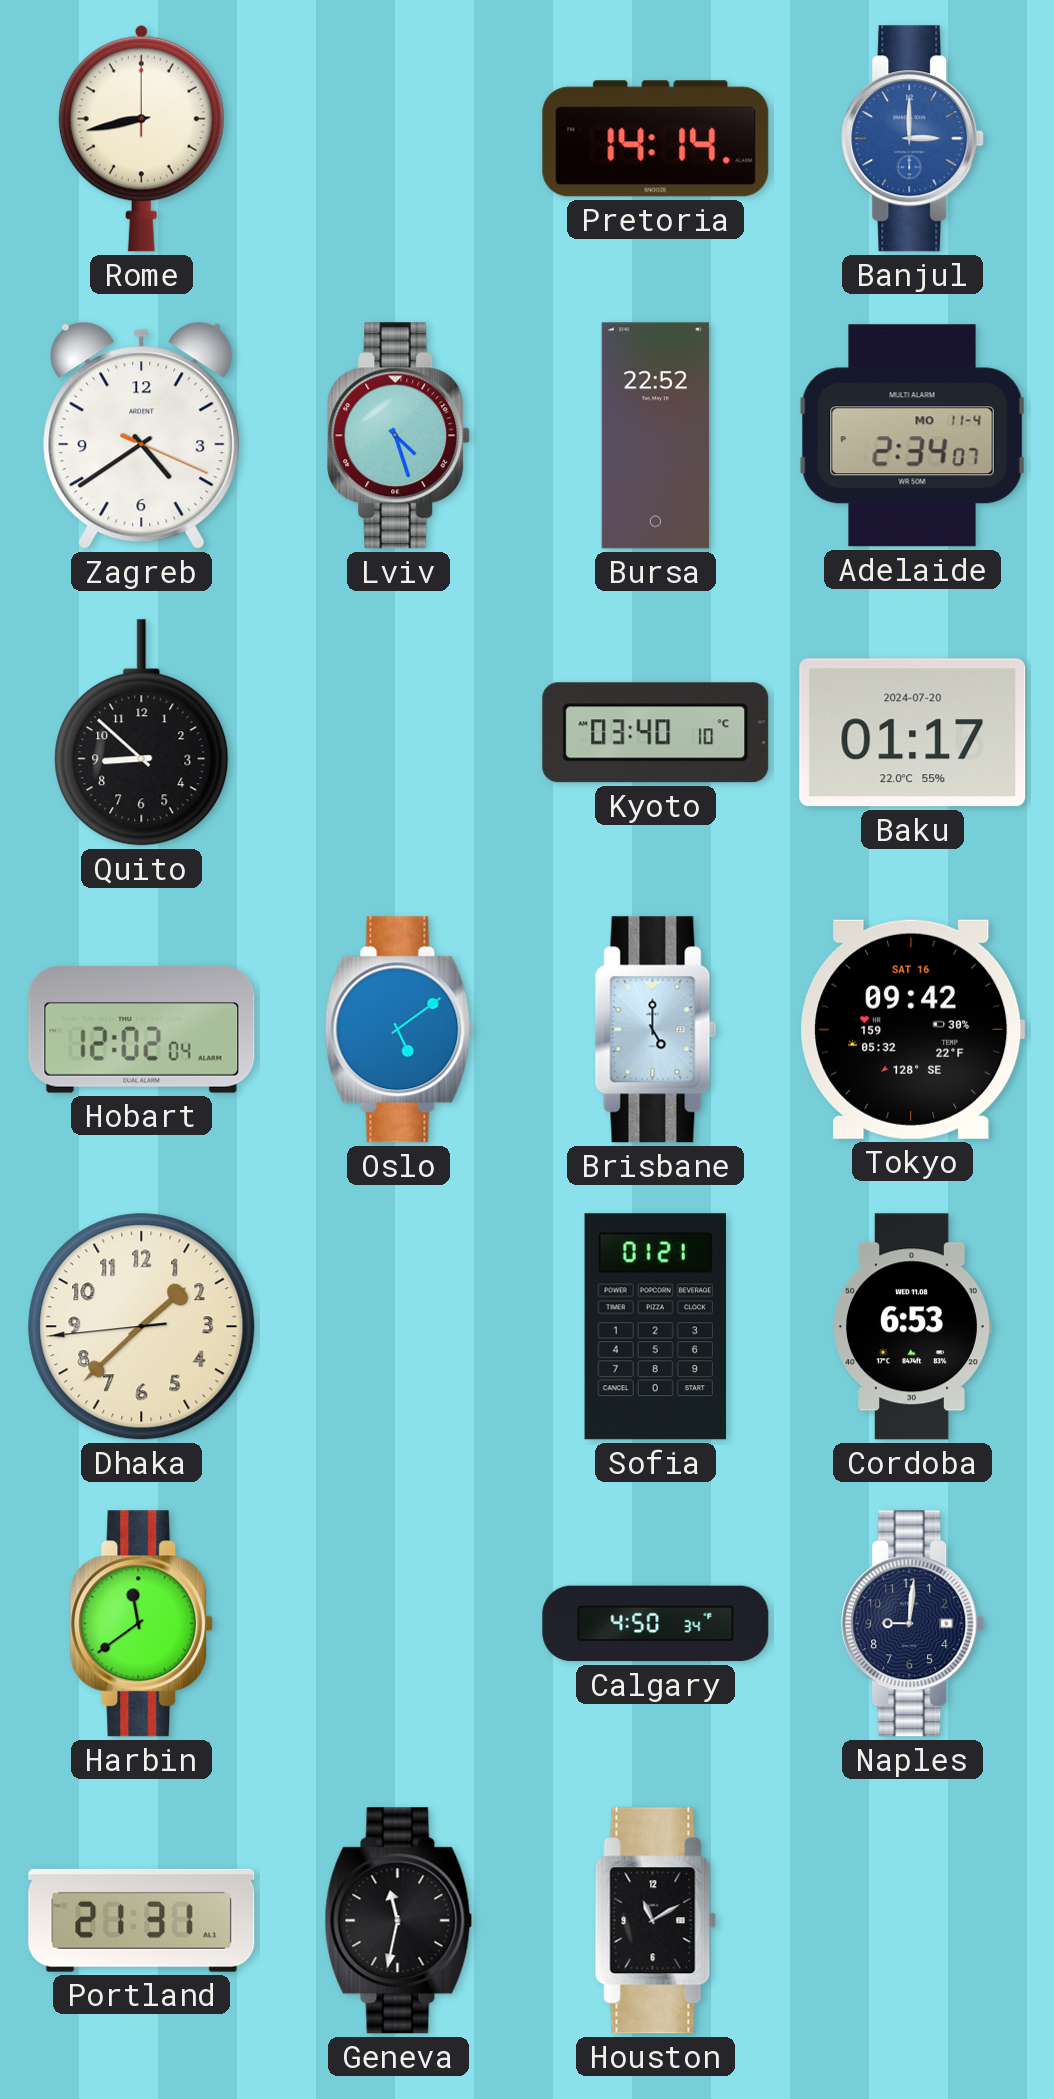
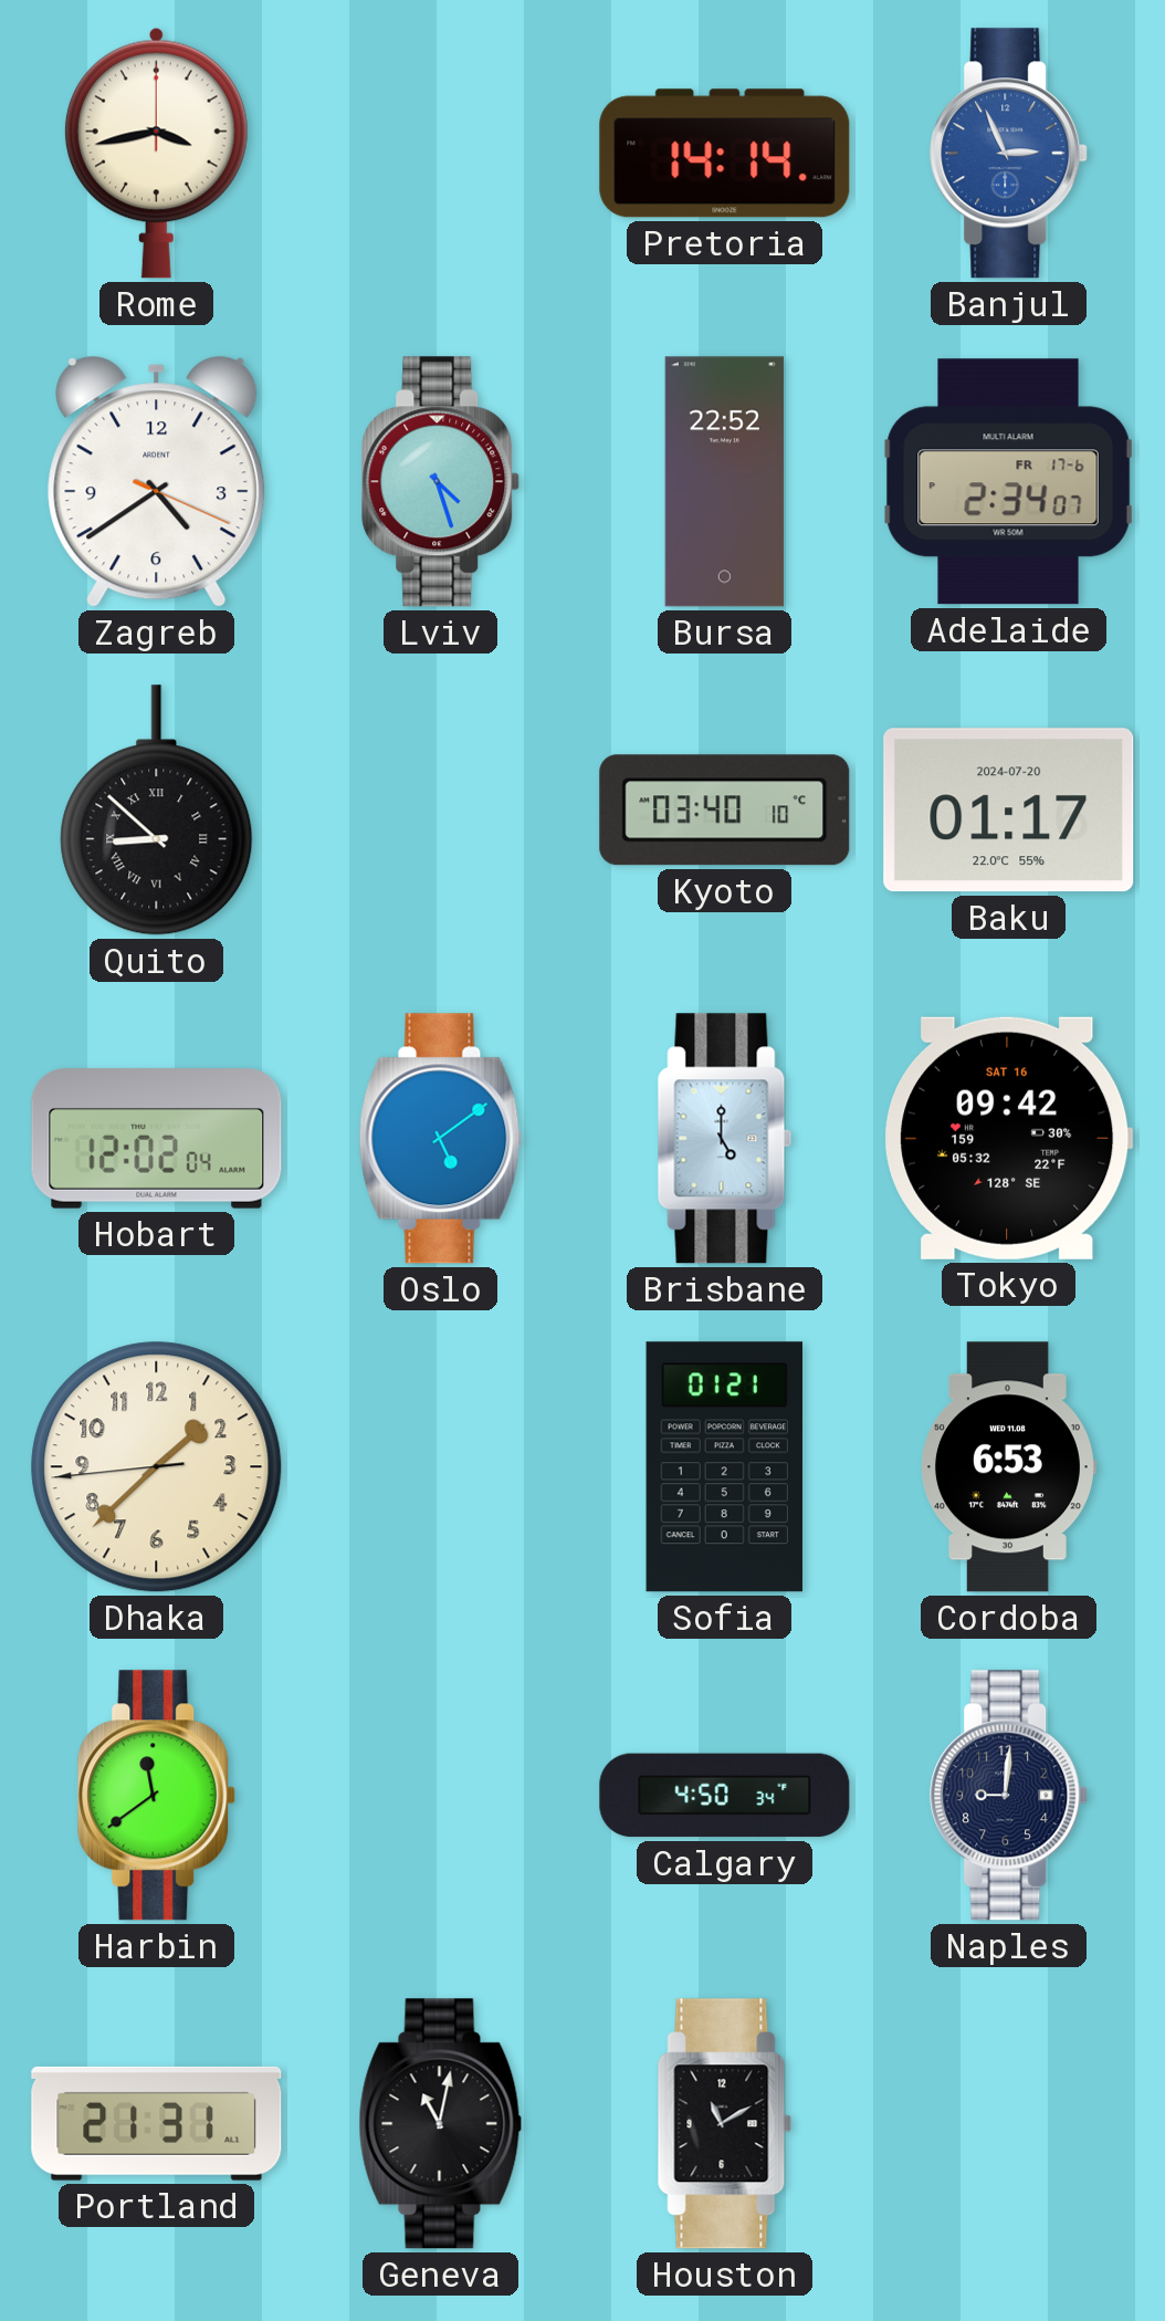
Rome: 8:43 -> 3:43
Banjul: 3:00 -> 2:56
Adelaide date: MO 11-4 -> FR 17-6
Quito numerals: Arabic -> Roman
Geneva: 11:32 -> 11:02
